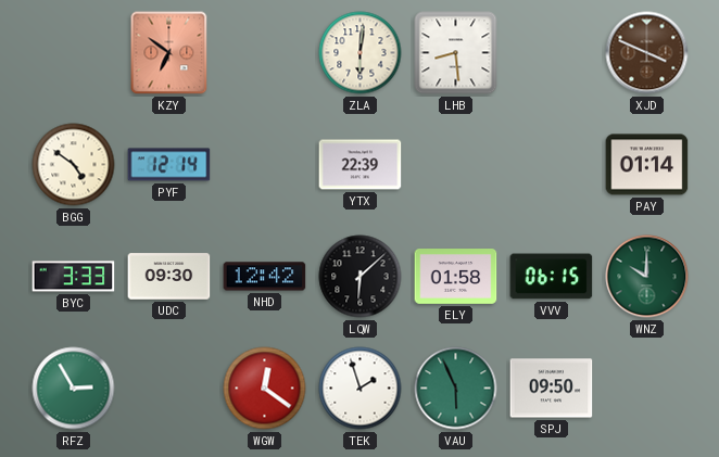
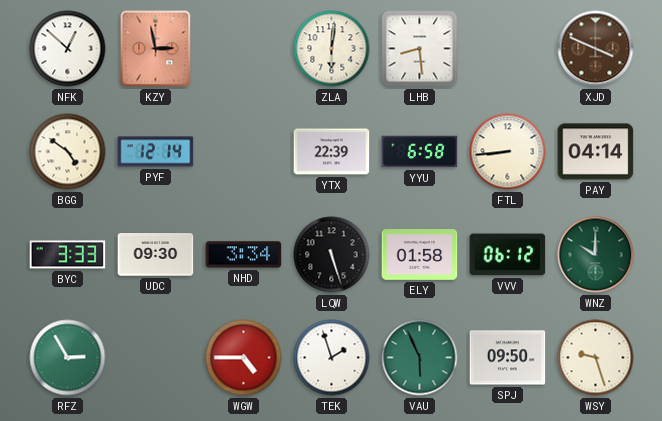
NFK: none -> 12:52
KZY: 6:51 -> 2:58
YYU: none -> 6:58
FTL: none -> 8:44
PAY: 01:14 -> 04:14
NHD: 12:42 -> 3:34
LQW: 6:08 -> 5:27
VVV: 06:15 -> 06:12
WGW: 12:21 -> 4:45
WSY: none -> 9:27
